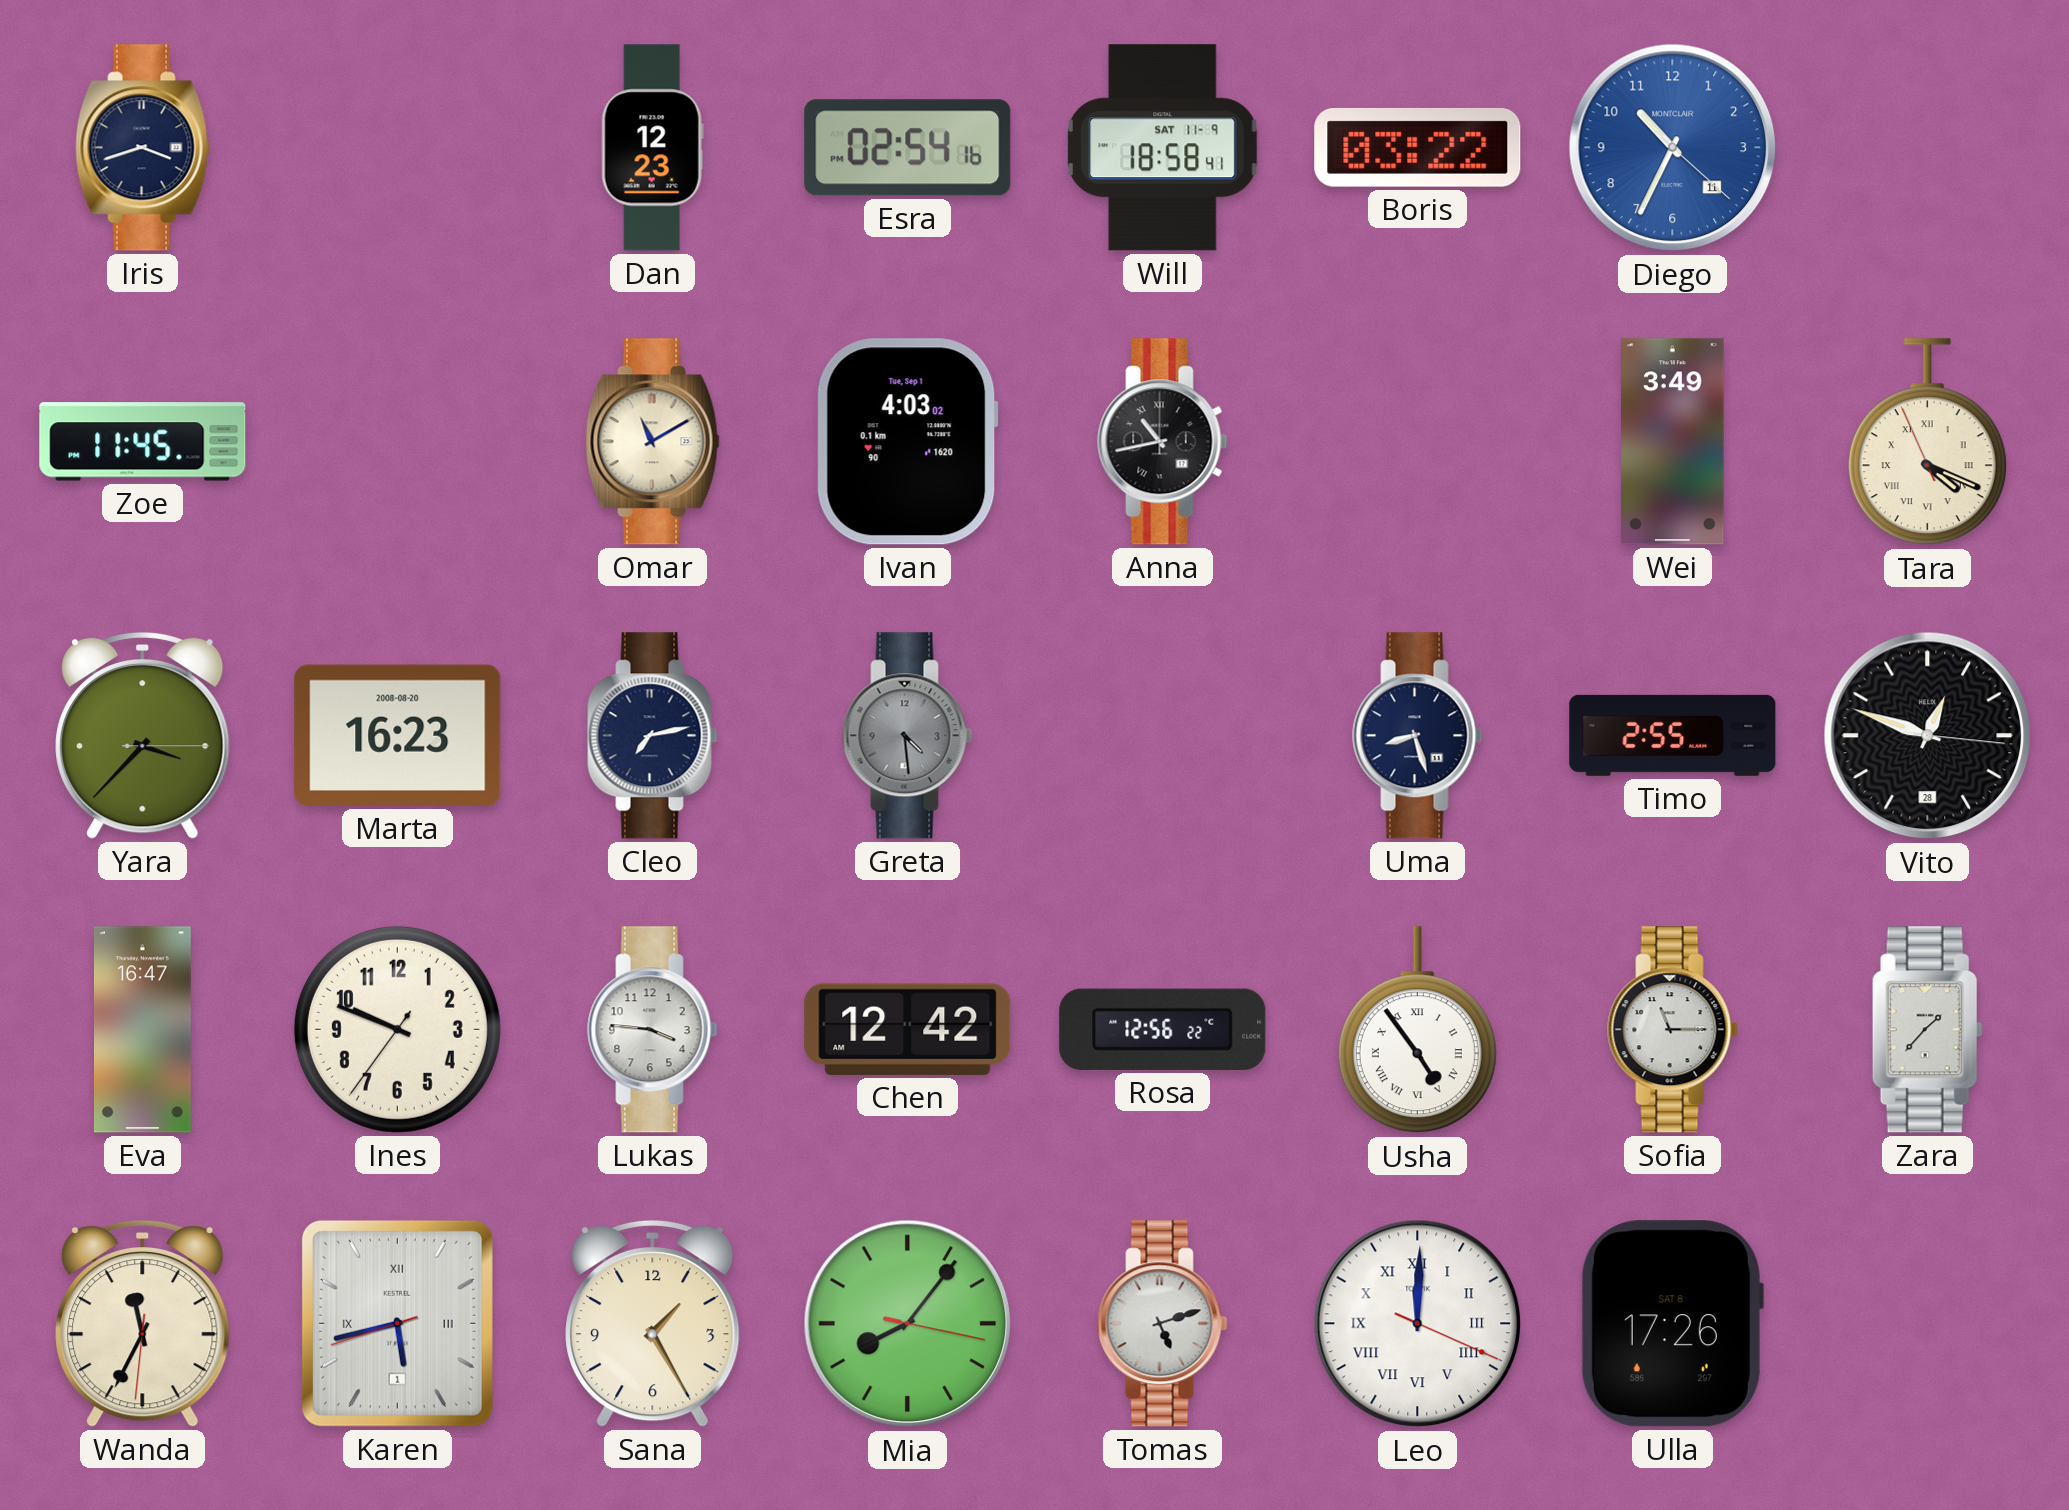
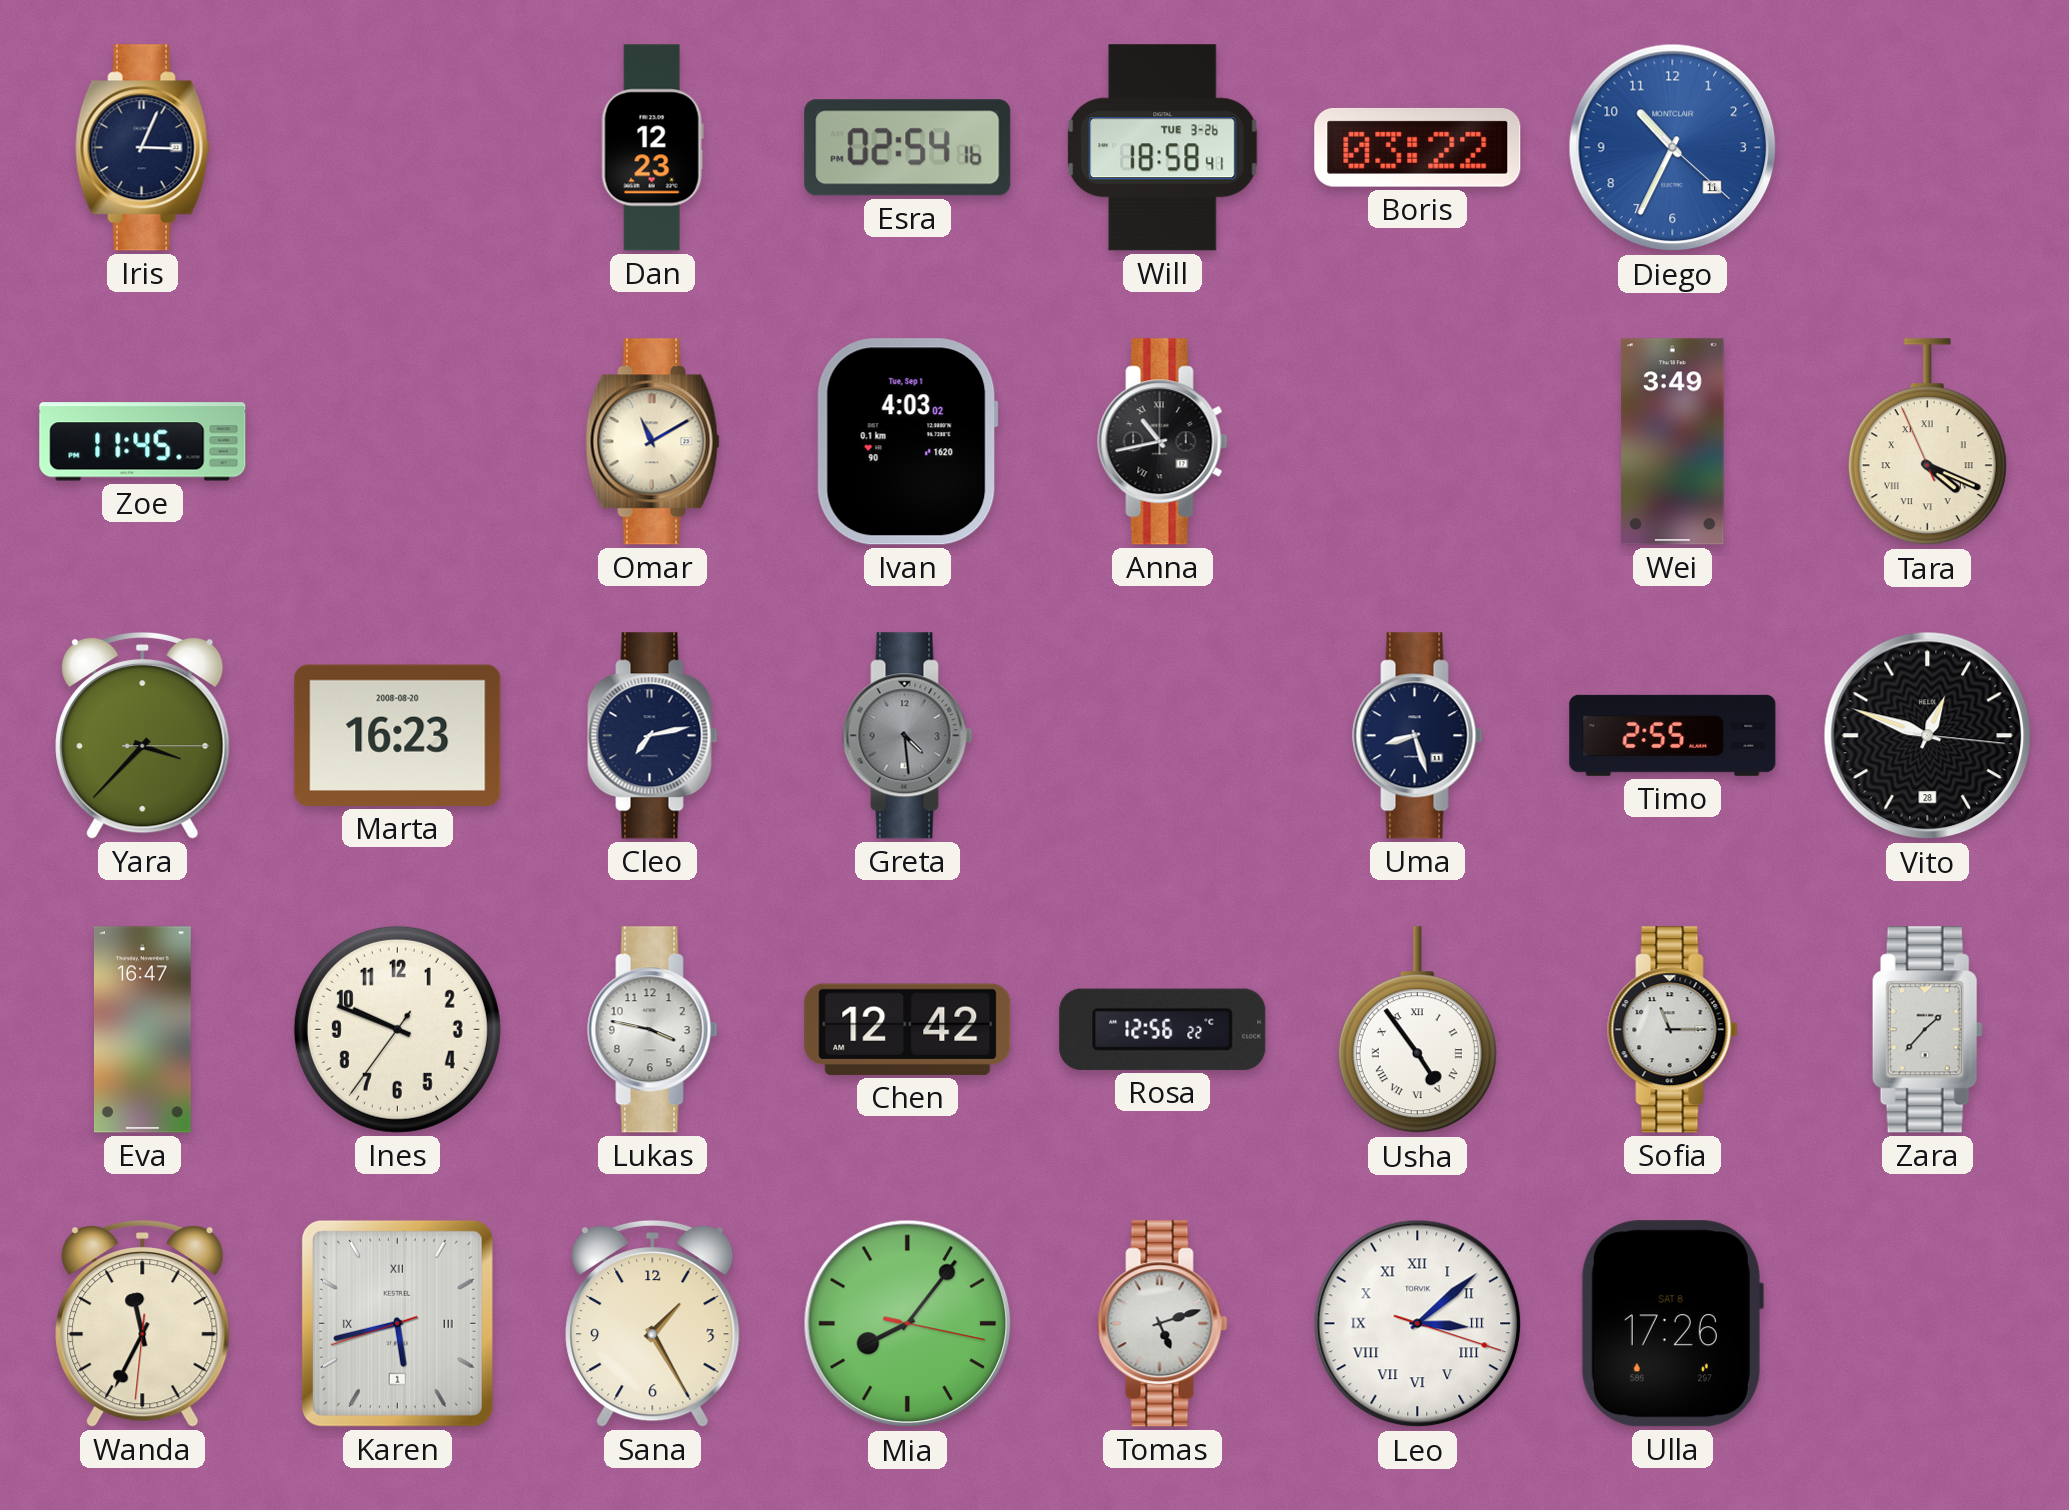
Iris: 3:42 -> 3:04
Will date: SAT 11-9 -> TUE 3-26
Lukas: 3:46 -> 3:47
Leo: 12:00 -> 3:08
